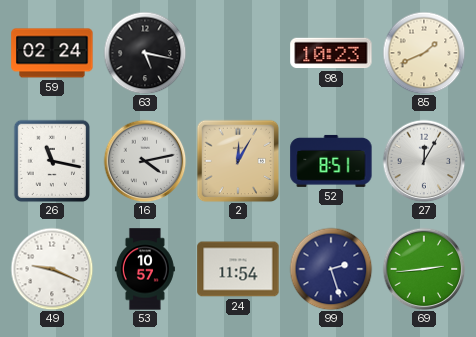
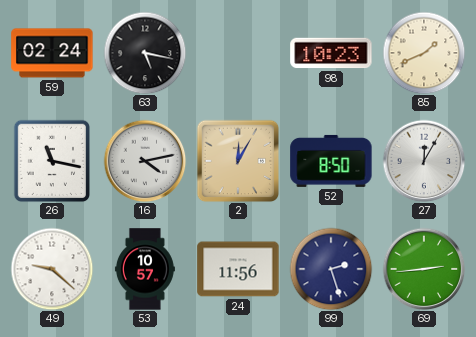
52: 8:51 -> 8:50
49: 9:19 -> 9:22
24: 11:54 -> 11:56
